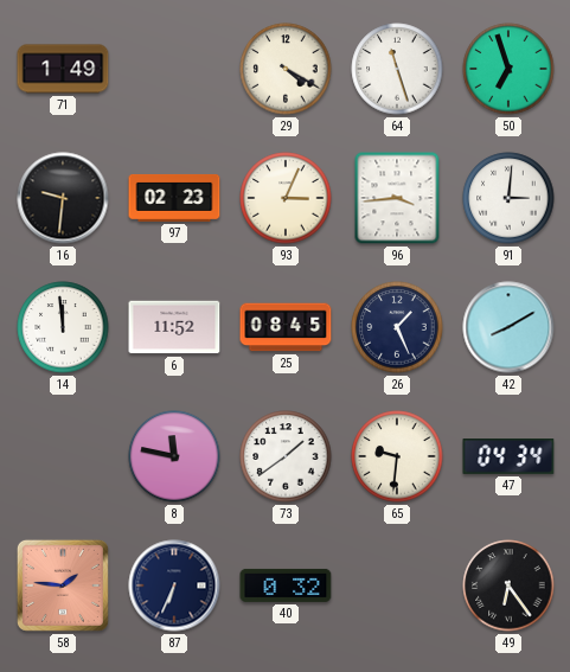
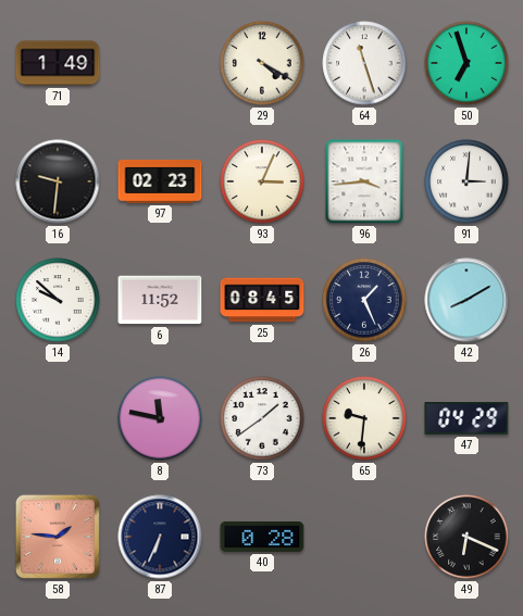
14: 11:59 -> 9:52
47: 04:34 -> 04:29
40: 0:32 -> 0:28
49: 6:24 -> 6:19
